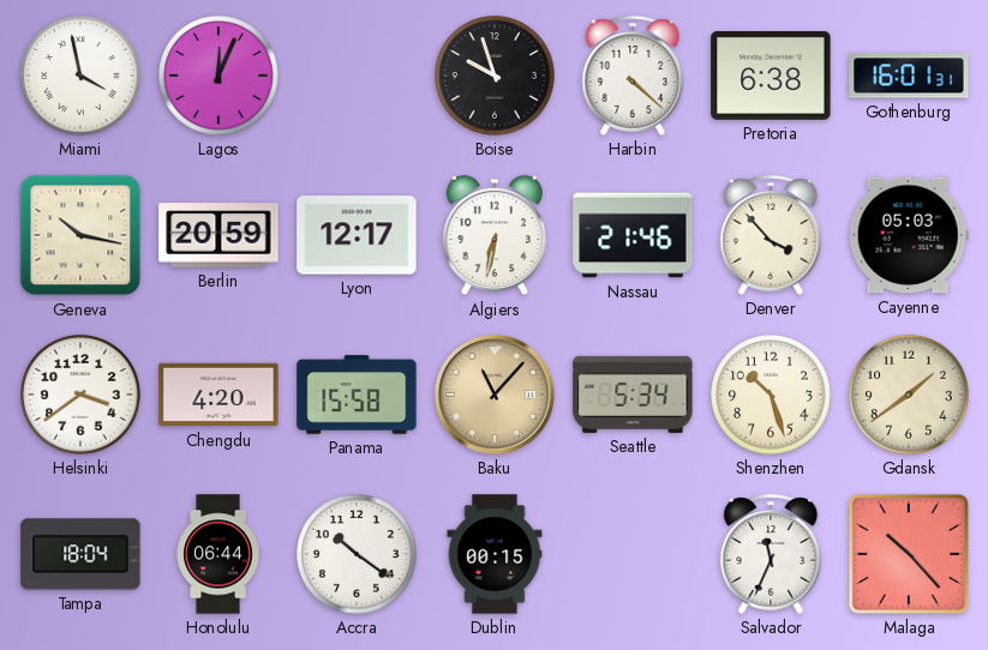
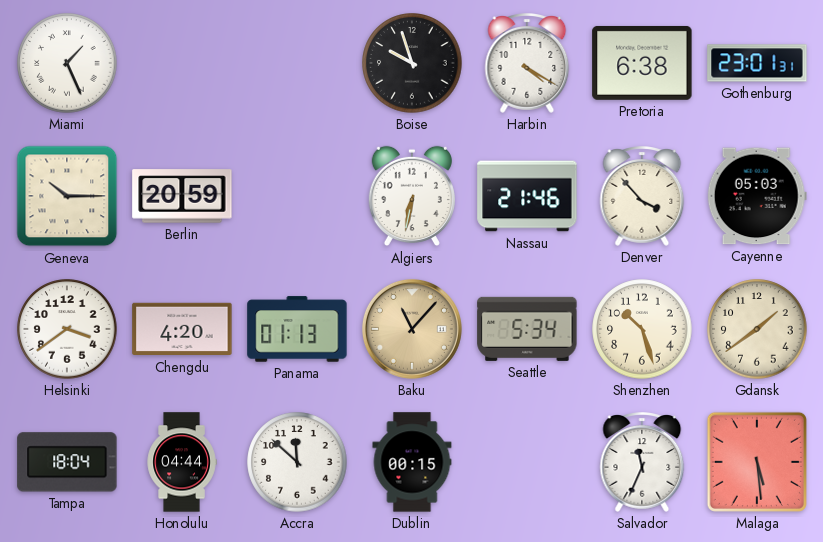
Miami: 3:58 -> 1:26
Lagos: 12:04 -> none
Harbin: 4:22 -> 4:20
Gothenburg: 16:01 -> 23:01
Geneva: 10:17 -> 10:15
Lyon: 12:17 -> none
Panama: 15:58 -> 01:13
Honolulu: 06:44 -> 04:44
Accra: 10:21 -> 11:52
Malaga: 10:23 -> 5:29
